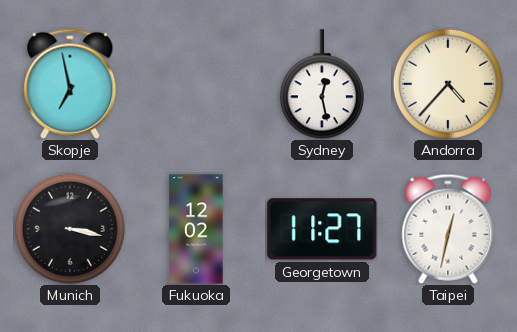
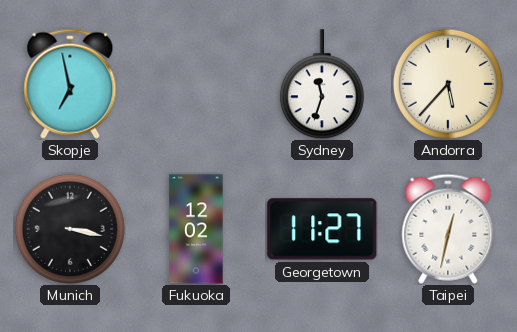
Sydney: 12:28 -> 11:33
Andorra: 4:37 -> 5:37
